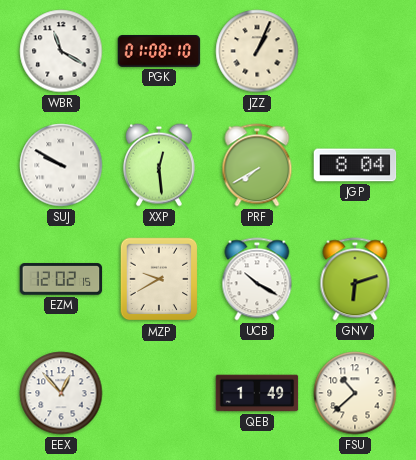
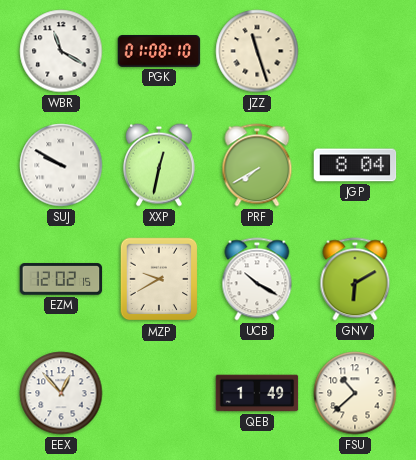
JZZ: 1:04 -> 11:27
XXP: 12:29 -> 12:32
GNV: 6:12 -> 6:10
